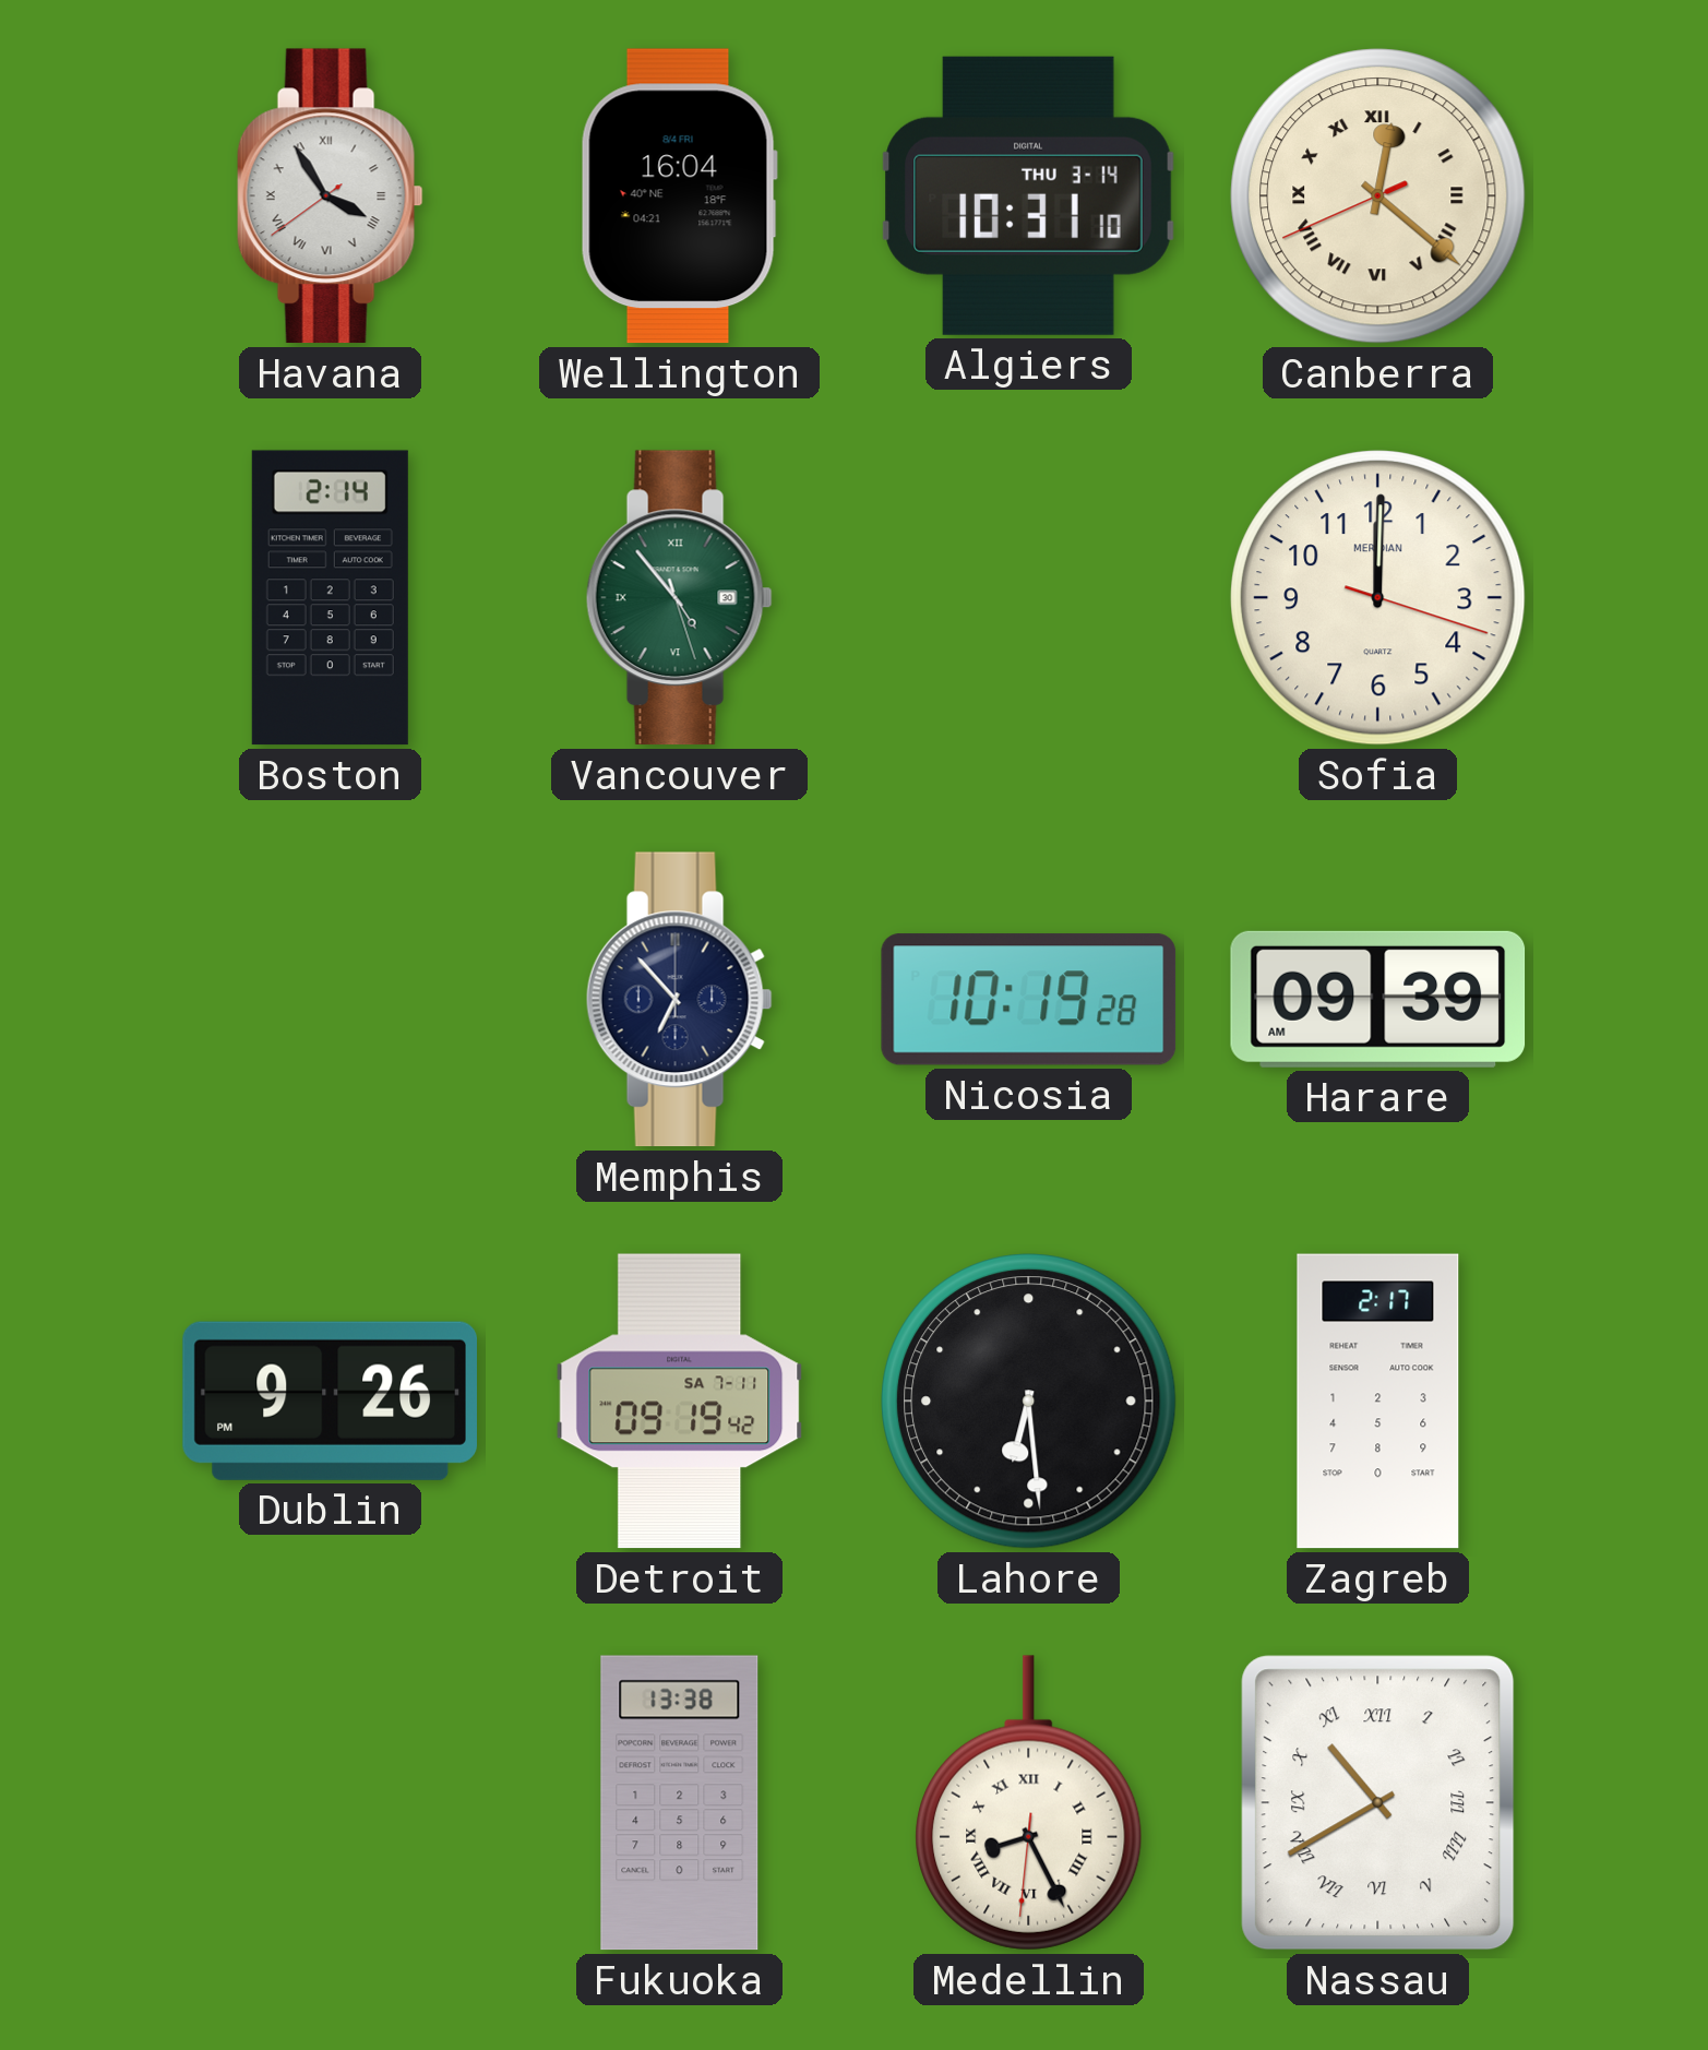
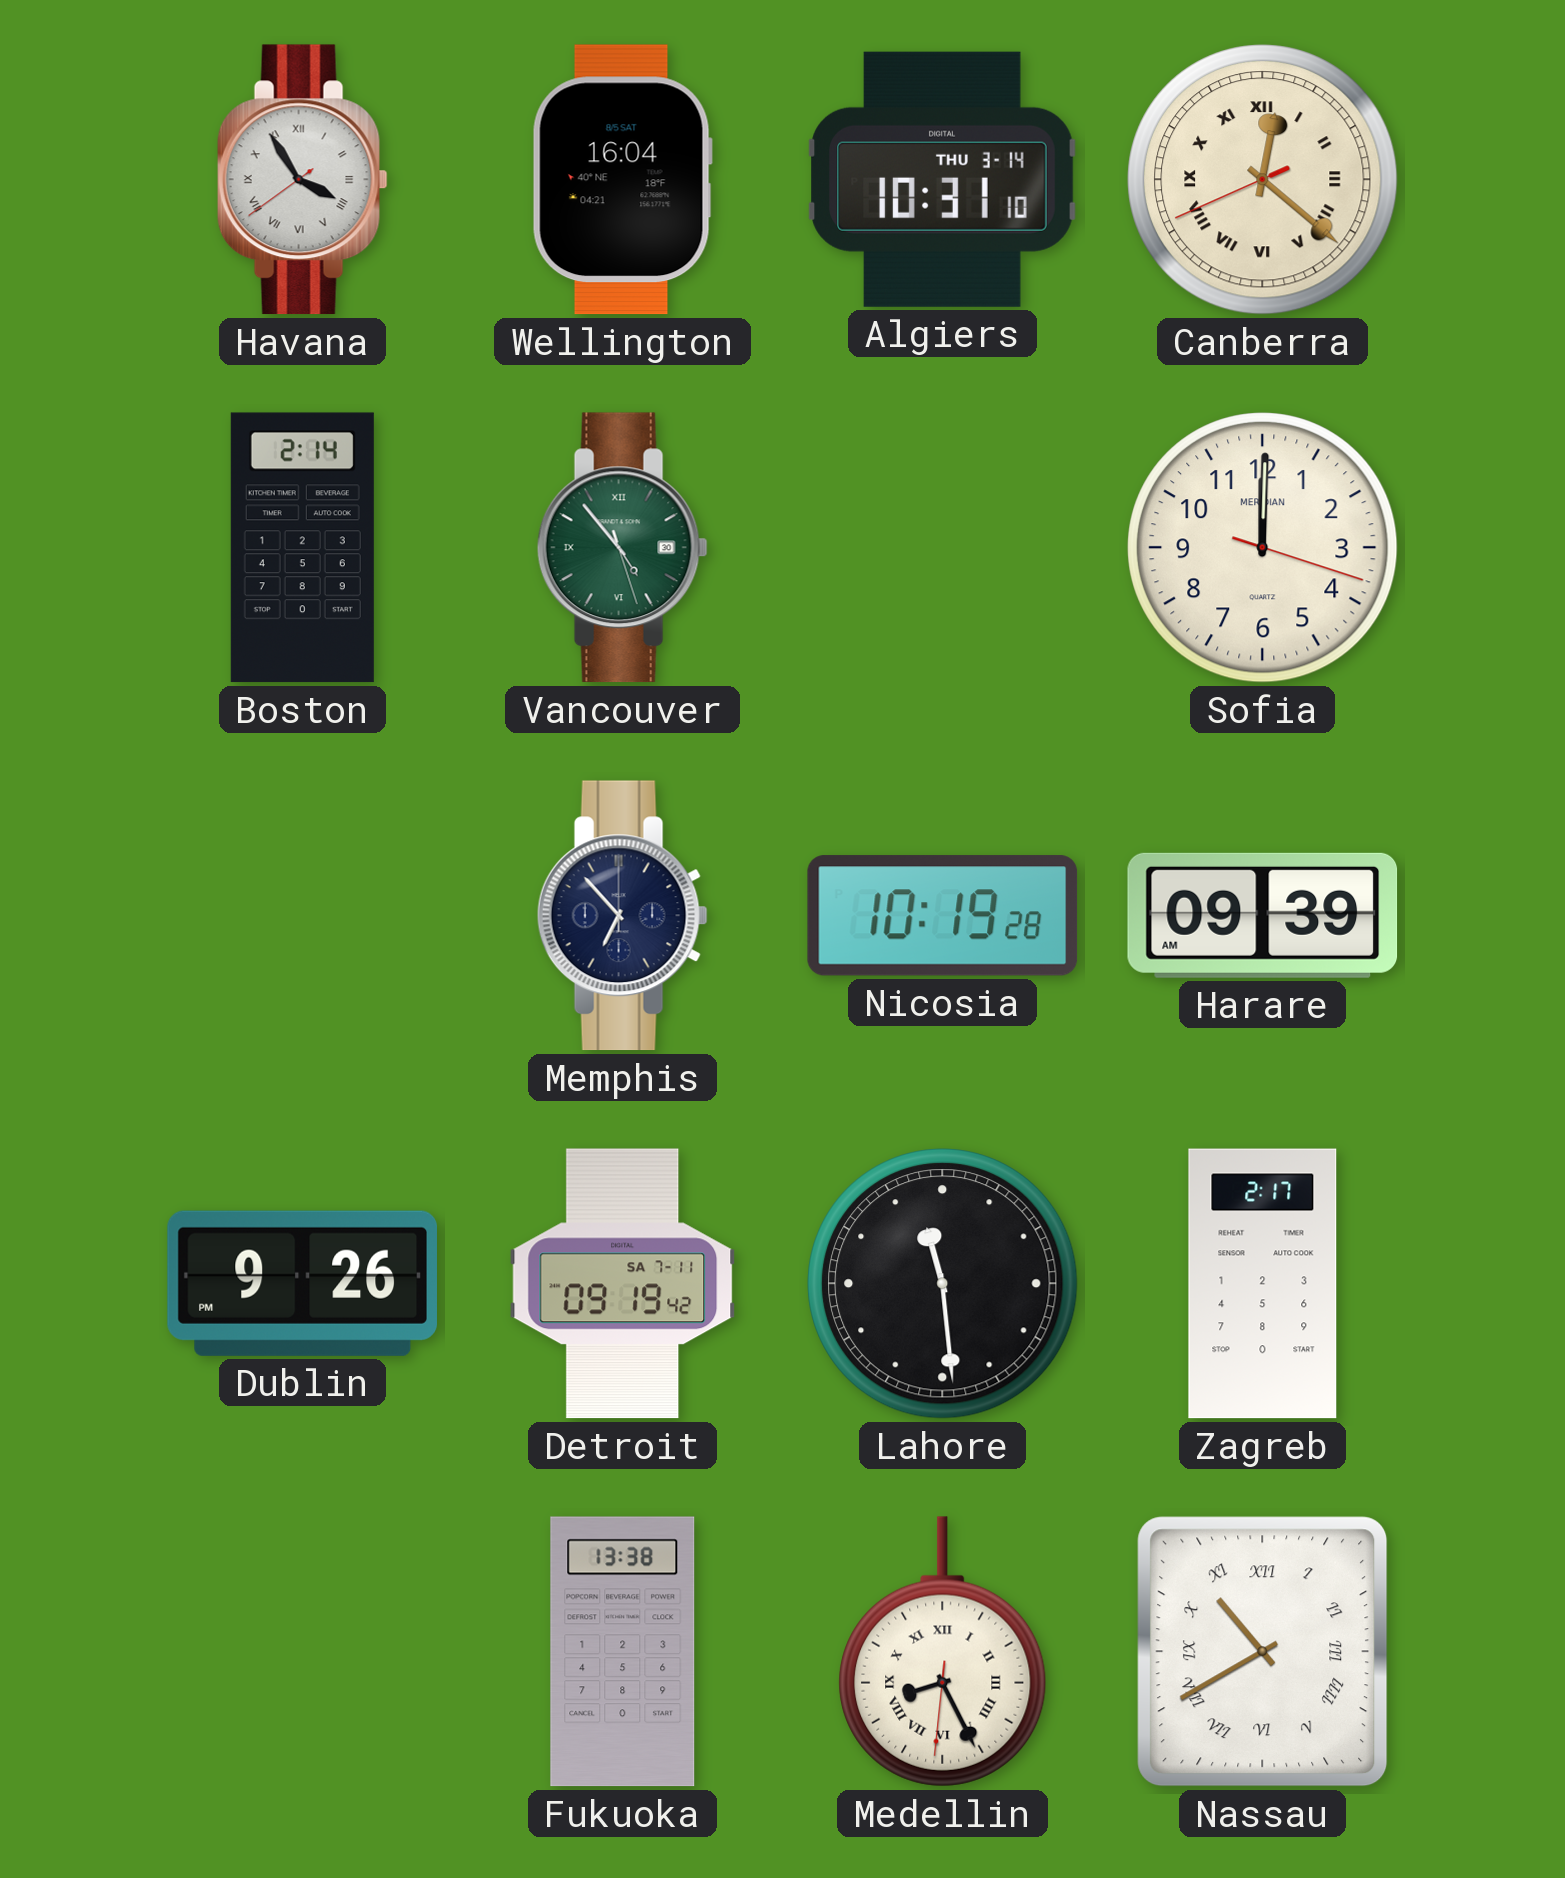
Wellington date: 8/4 FRI -> 8/5 SAT
Lahore: 6:29 -> 11:29
